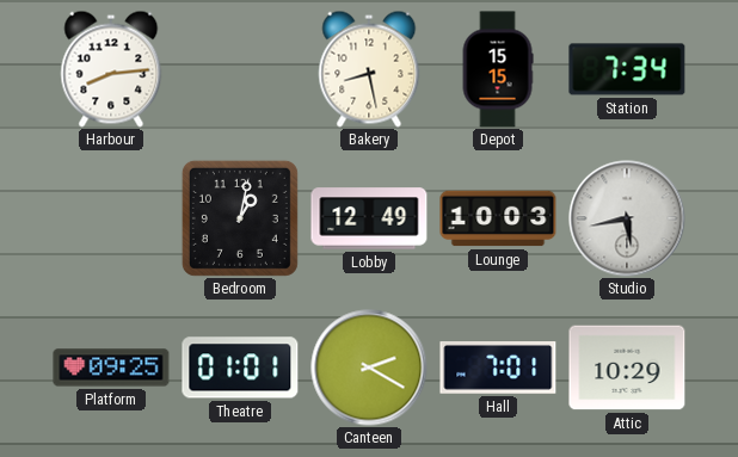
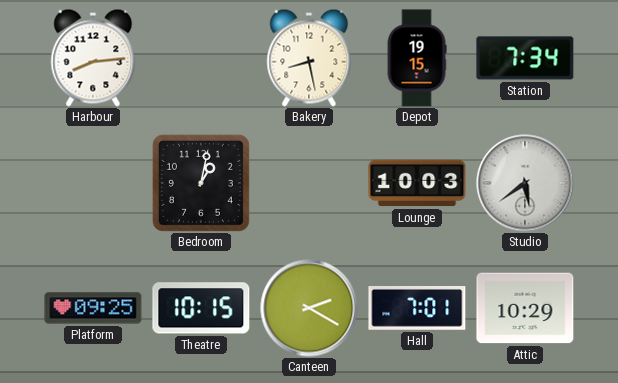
Depot: 15:15 -> 19:15
Lobby: 12:49 -> none
Studio: 5:43 -> 5:39
Theatre: 01:01 -> 10:15
